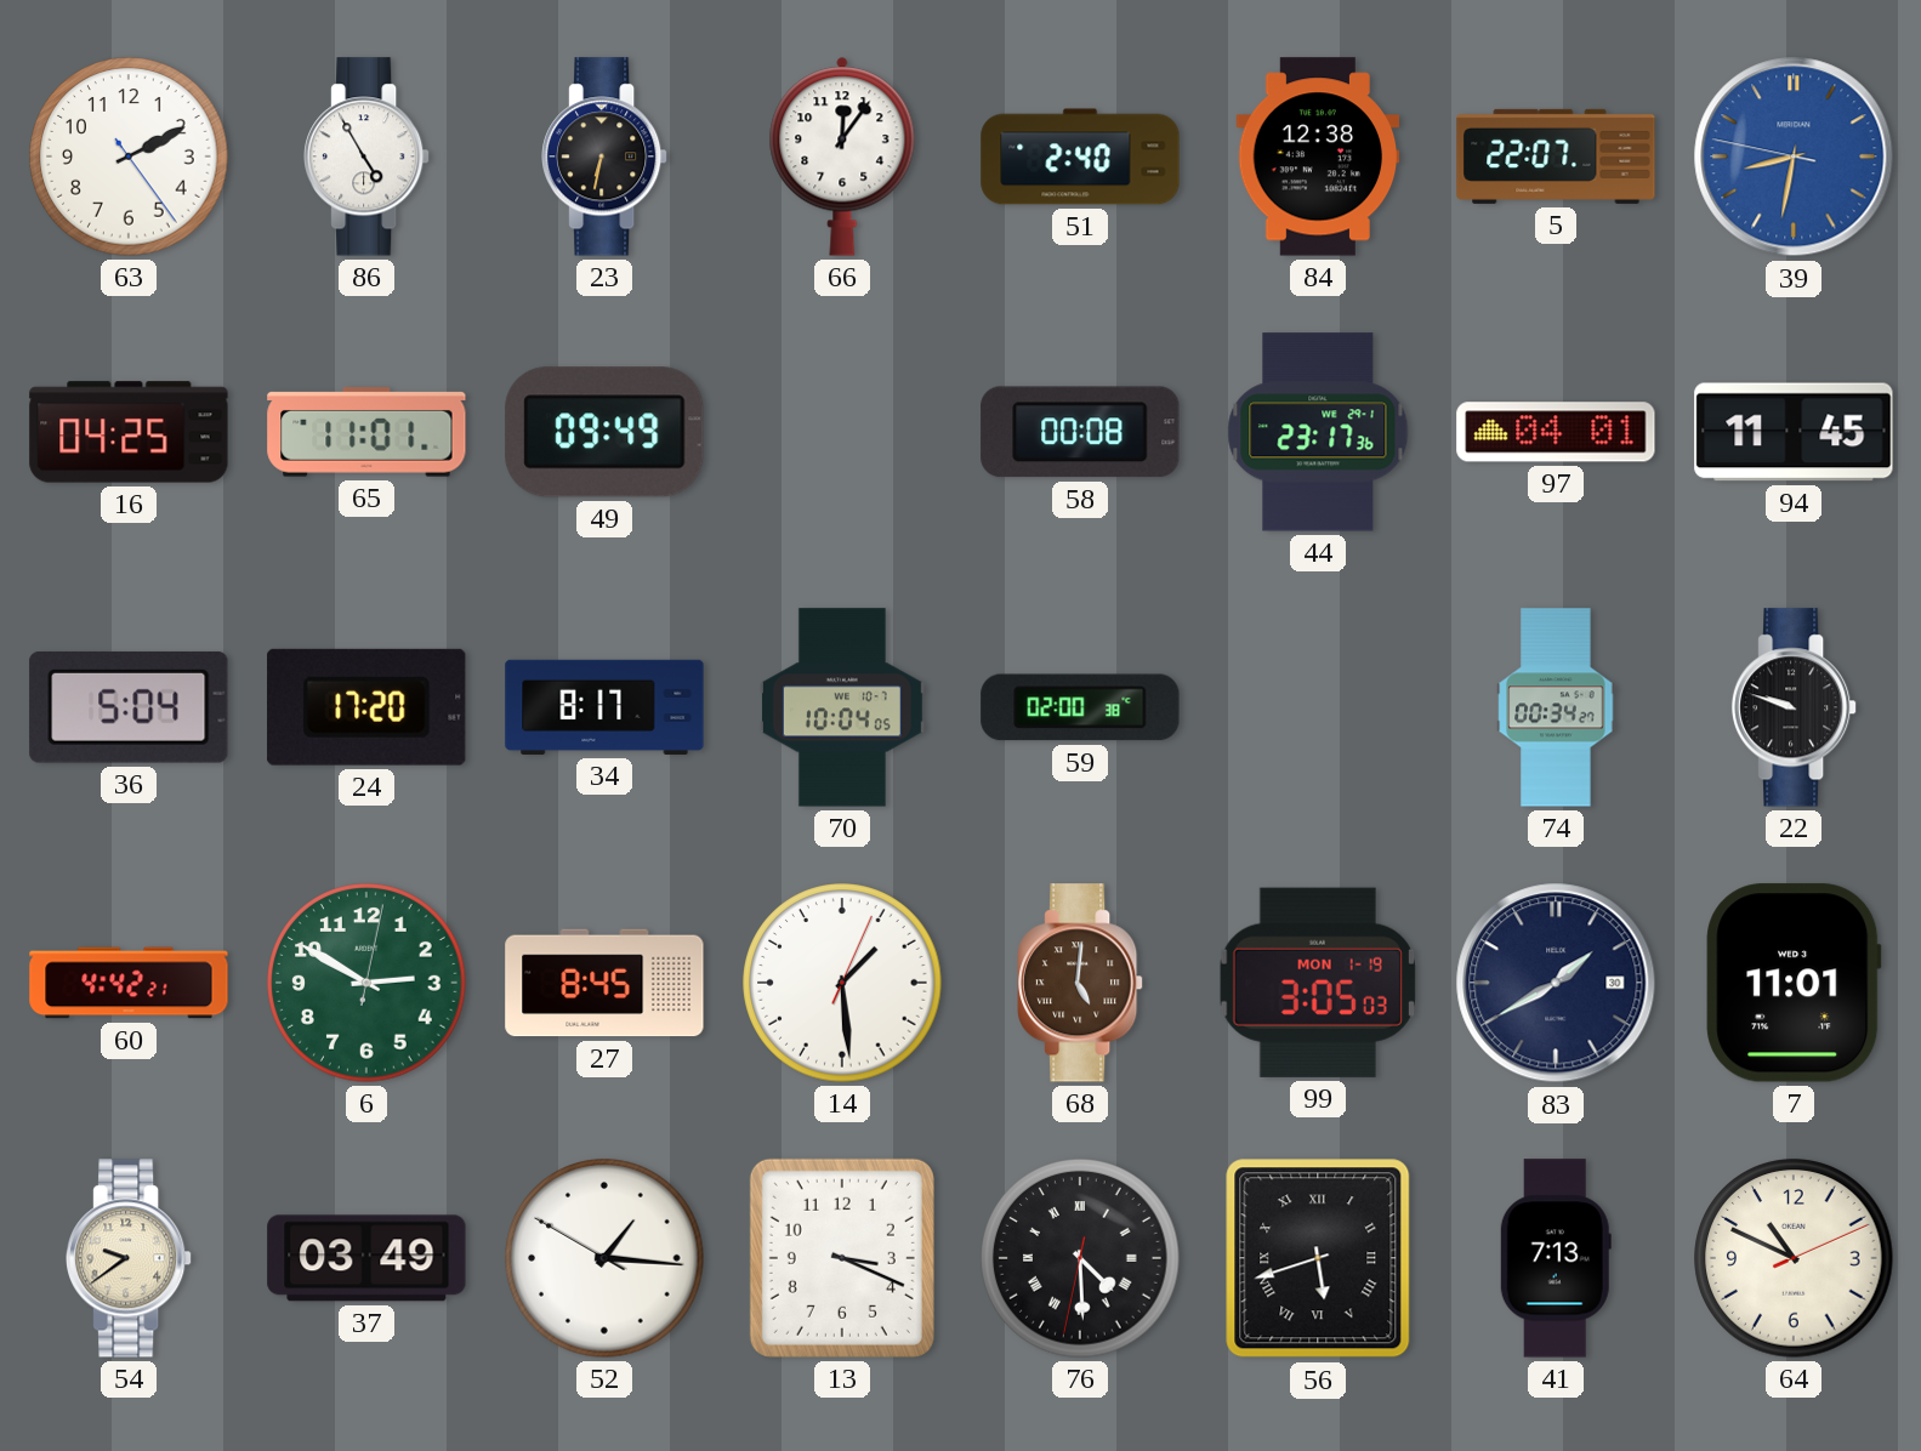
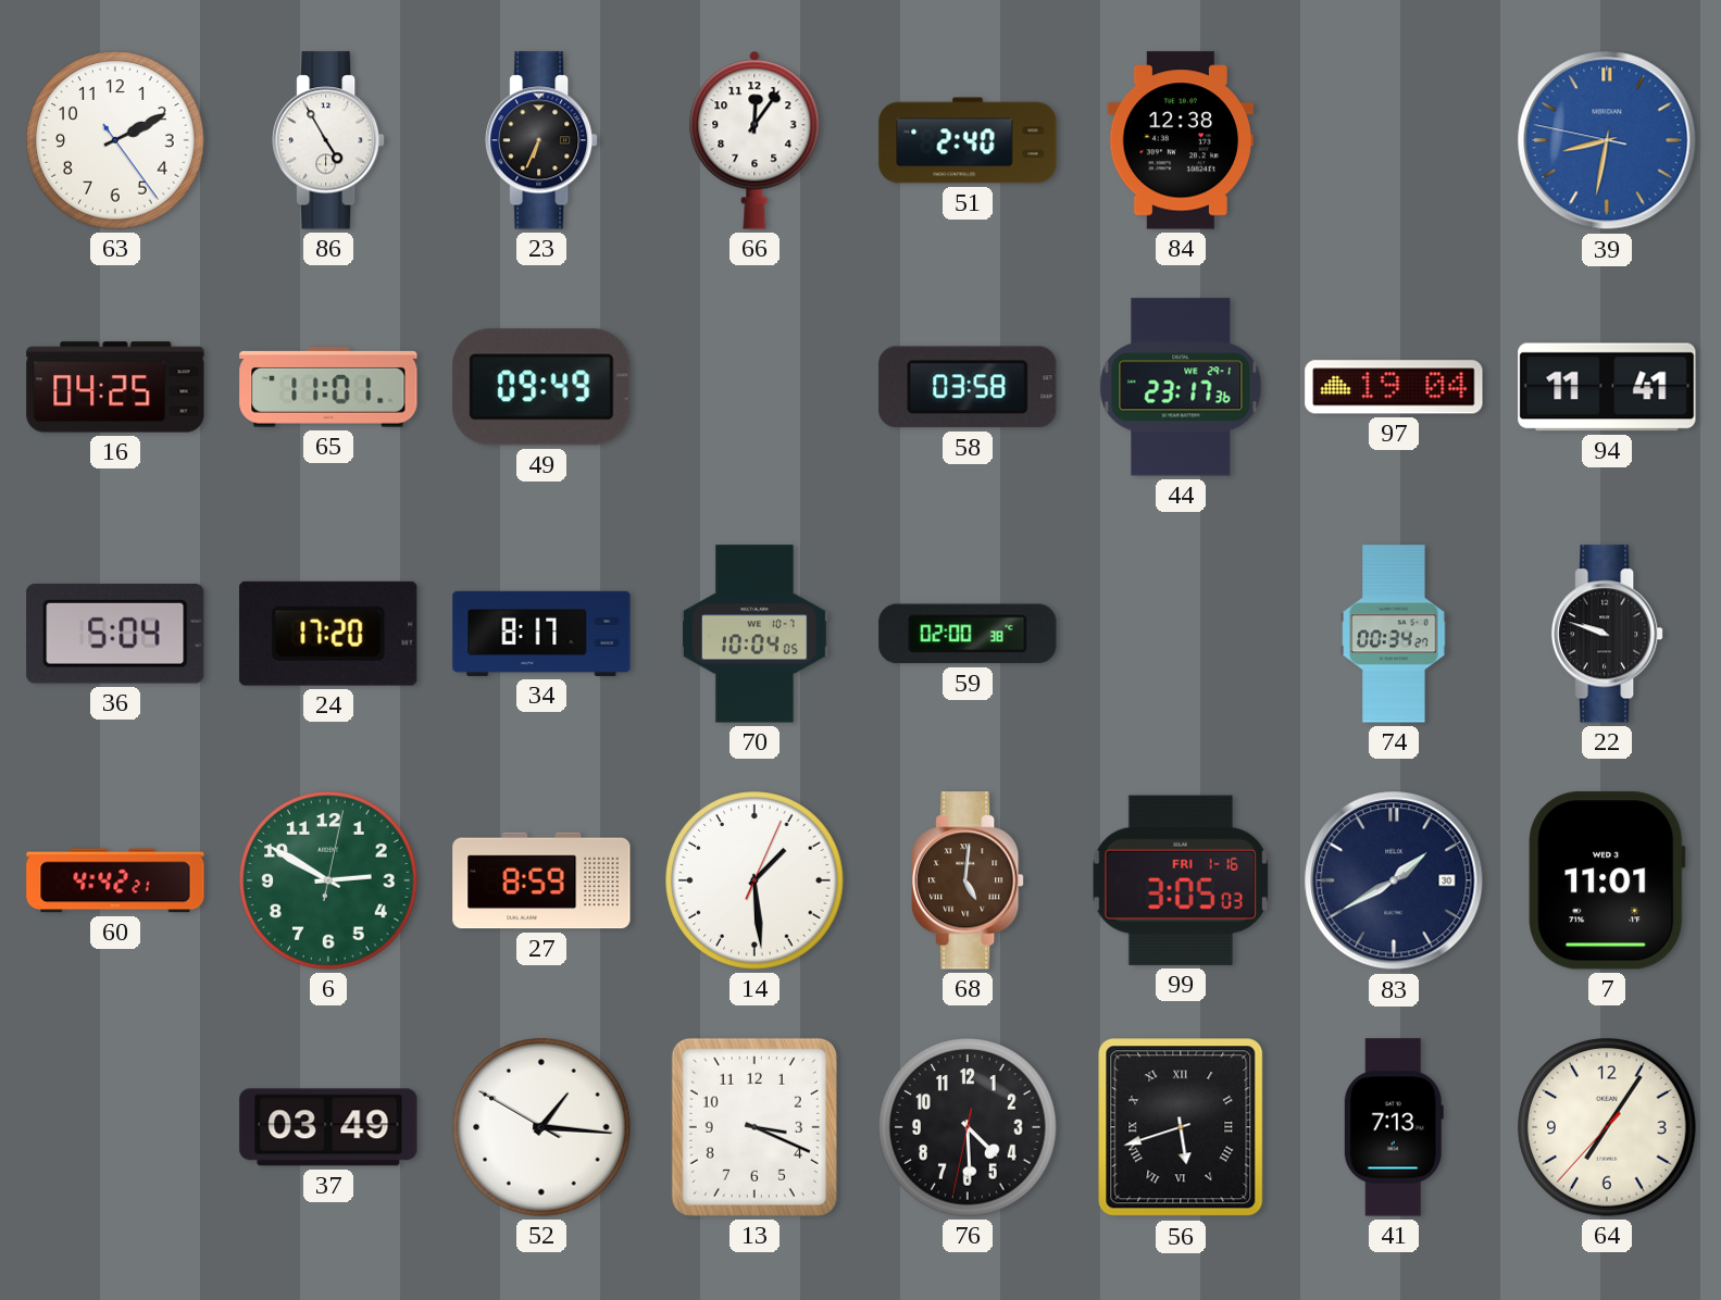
23: 6:32 -> 6:34
5: 22:07 -> none
58: 00:08 -> 03:58
97: 04:01 -> 19:04
94: 11:45 -> 11:41
27: 8:45 -> 8:59
99 date: MON 1-19 -> FRI 1-16
54: 9:39 -> none
76 numerals: Roman -> Arabic
64: 10:49 -> 7:05
